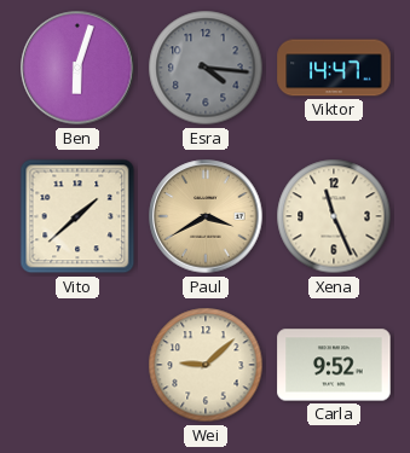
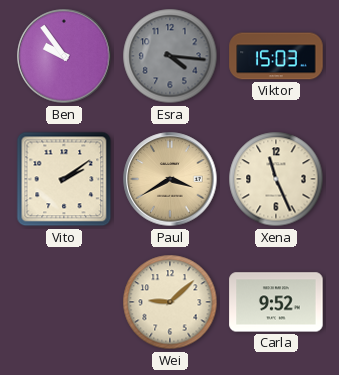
Ben: 6:03 -> 9:54
Viktor: 14:47 -> 15:03
Vito: 1:38 -> 2:09
